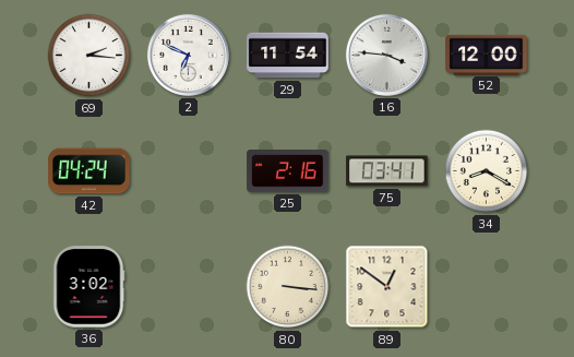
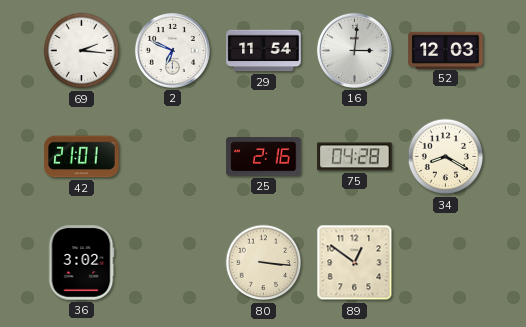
16: 3:46 -> 3:01
52: 12:00 -> 12:03
42: 04:24 -> 21:01
75: 03:41 -> 04:28
